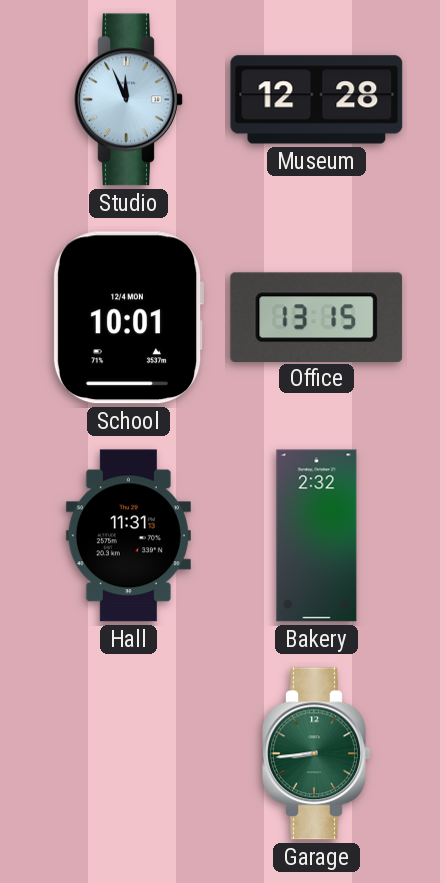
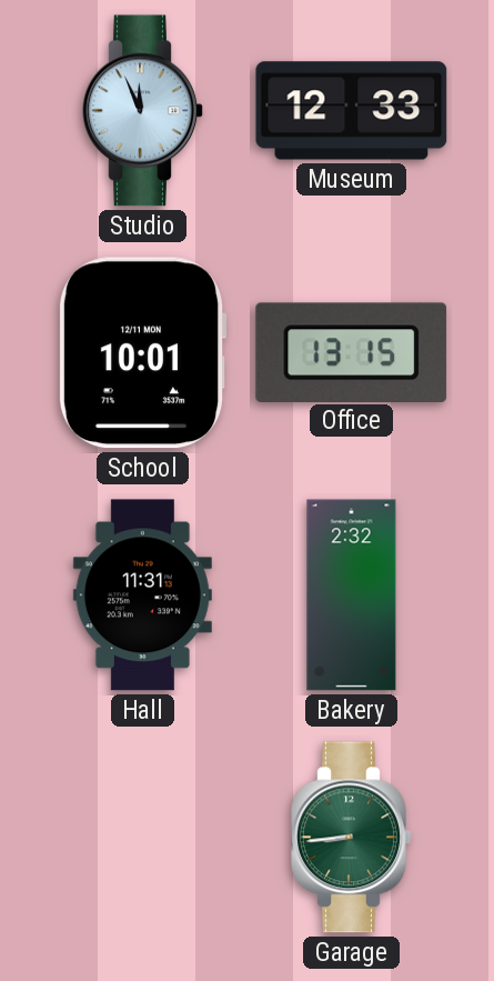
Museum: 12:28 -> 12:33
School date: 12/4 MON -> 12/11 MON
